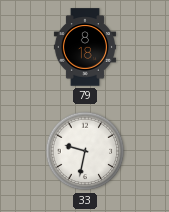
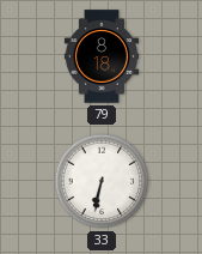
33: 9:32 -> 6:32
